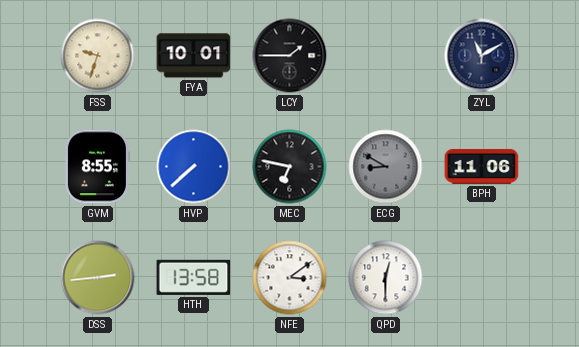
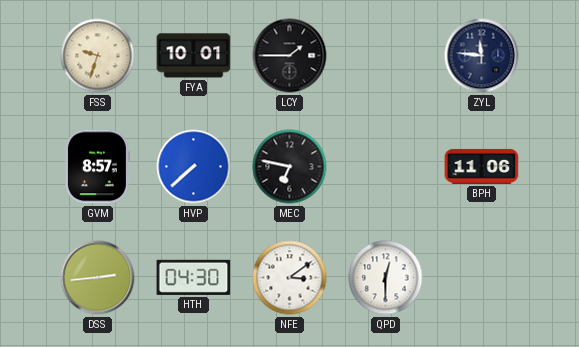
ZYL: 11:10 -> 11:46
GVM: 8:55 -> 8:57
ECG: 8:50 -> none
HTH: 13:58 -> 04:30
